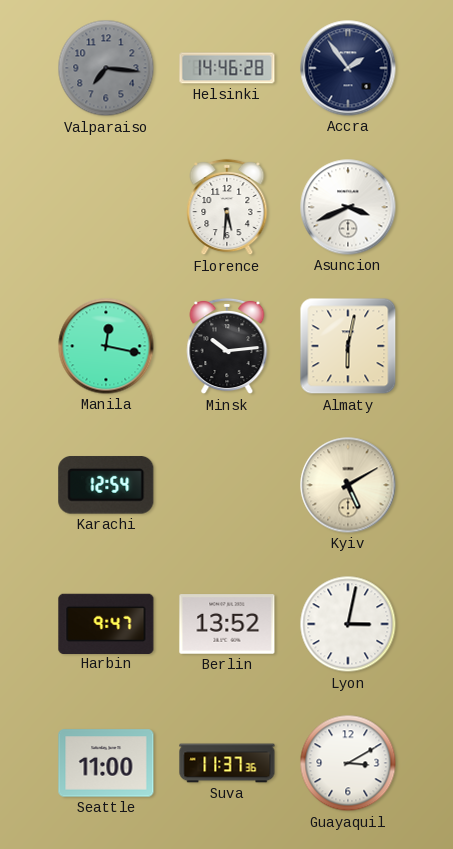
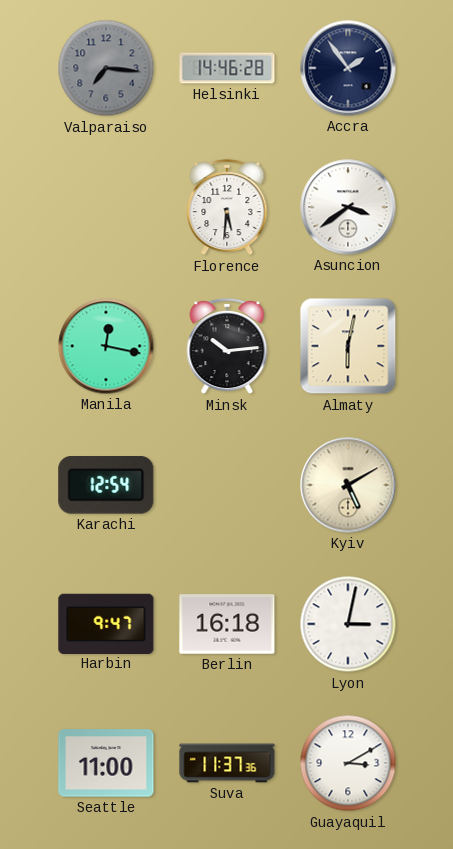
Asuncion: 3:41 -> 3:39
Berlin: 13:52 -> 16:18
